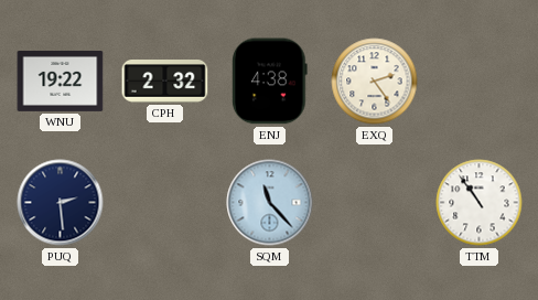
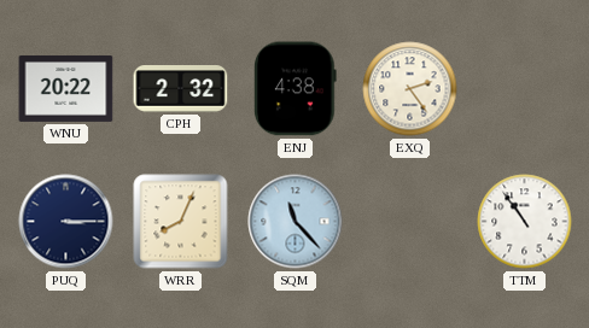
WNU: 19:22 -> 20:22
PUQ: 2:29 -> 3:15
WRR: none -> 8:04
